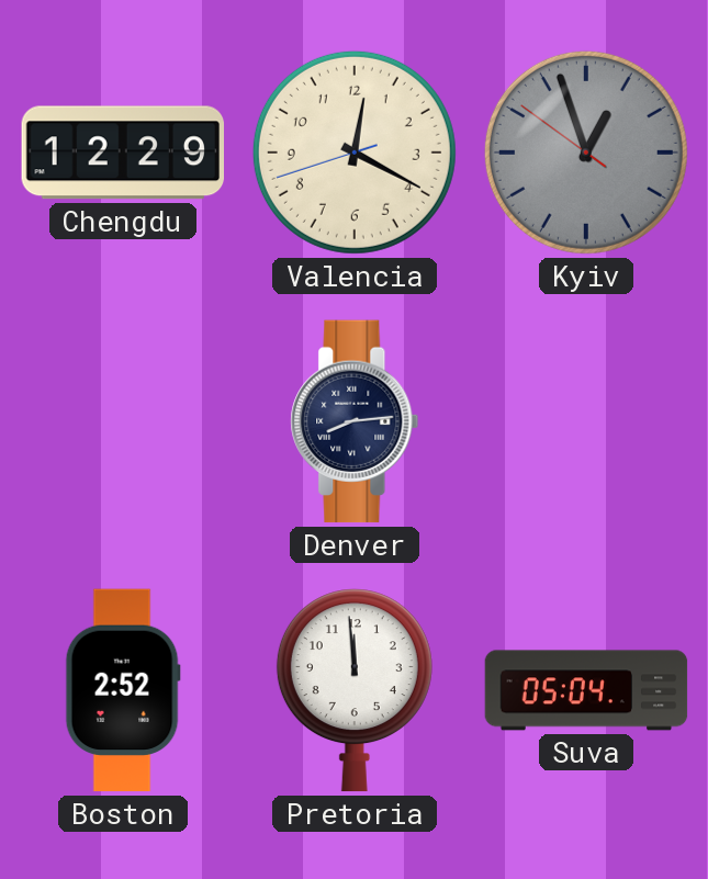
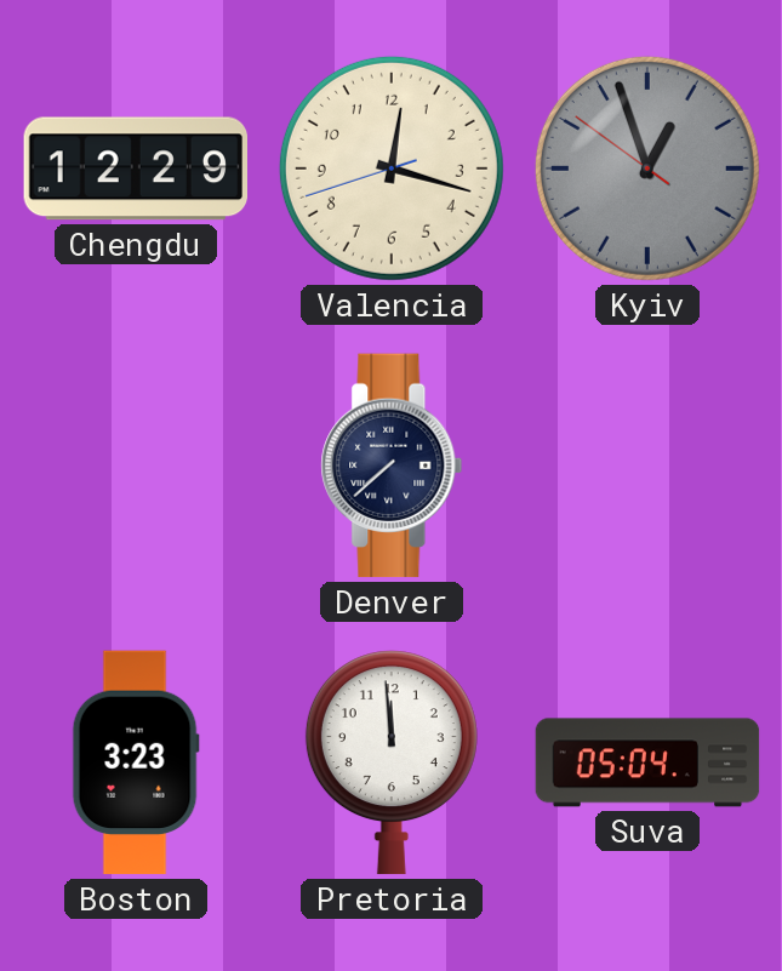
Valencia: 12:19 -> 12:17
Denver: 8:14 -> 7:38
Boston: 2:52 -> 3:23
